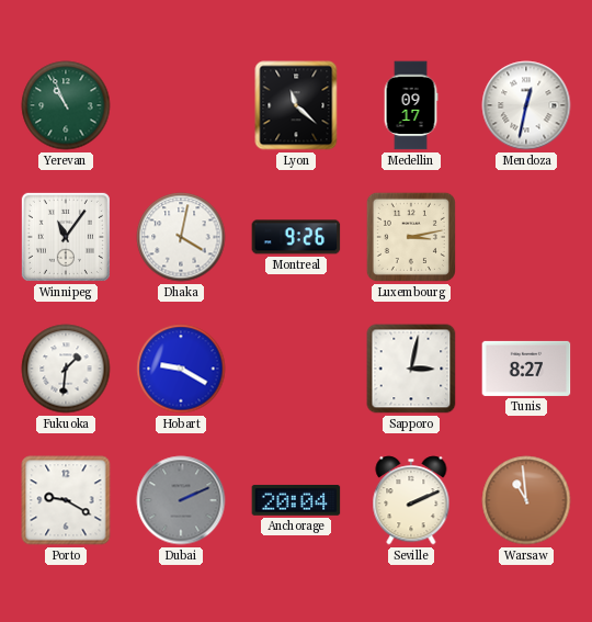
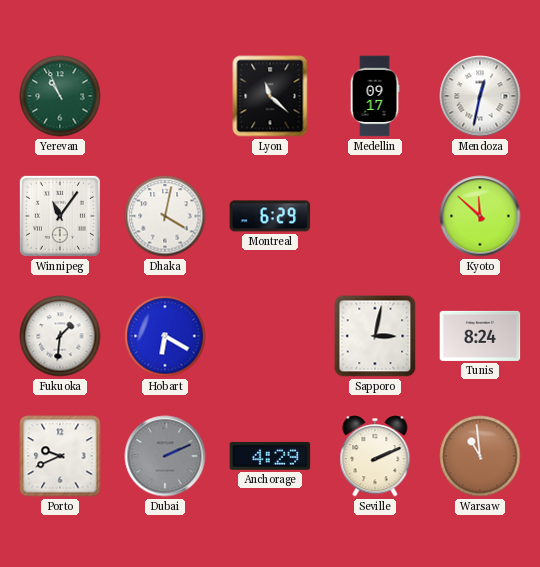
Montreal: 9:26 -> 6:29
Luxembourg: 3:13 -> none
Kyoto: none -> 11:52
Hobart: 9:20 -> 6:20
Tunis: 8:27 -> 8:24
Porto: 9:20 -> 9:41
Anchorage: 20:04 -> 4:29
